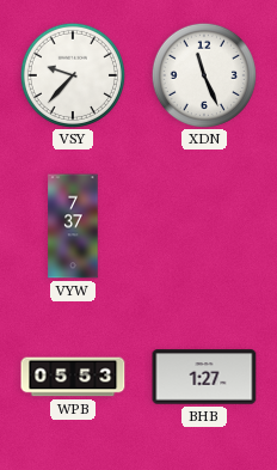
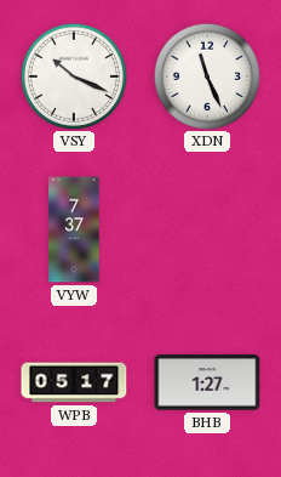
VSY: 9:37 -> 10:19
WPB: 05:53 -> 05:17
